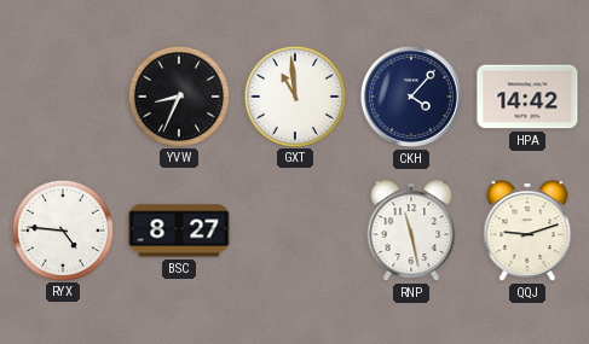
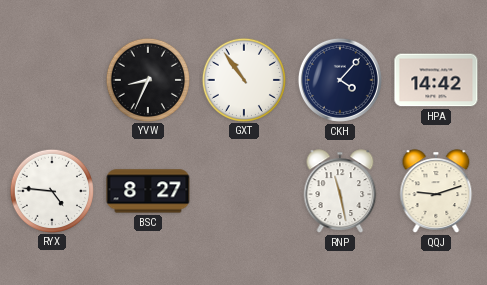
GXT: 10:59 -> 10:54
